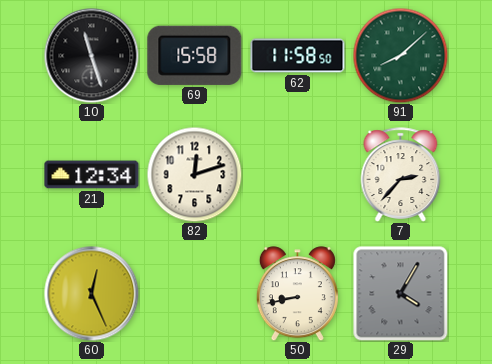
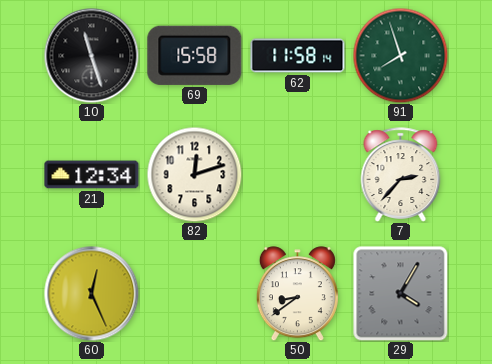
62: 11:58:50 -> 11:58:14
91: 8:08 -> 7:57
50: 8:43 -> 8:39
